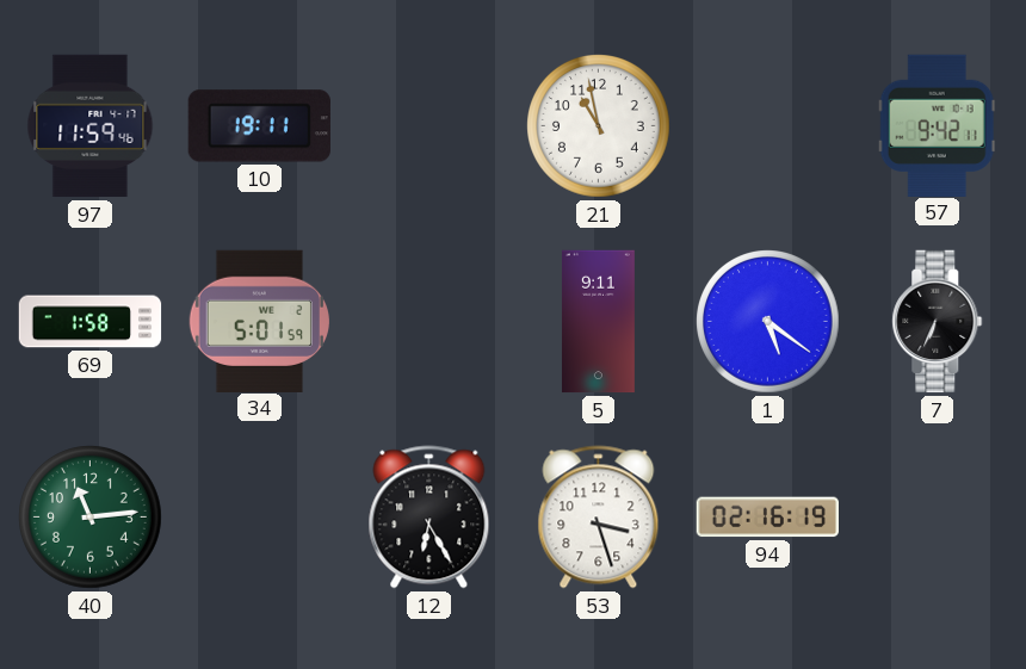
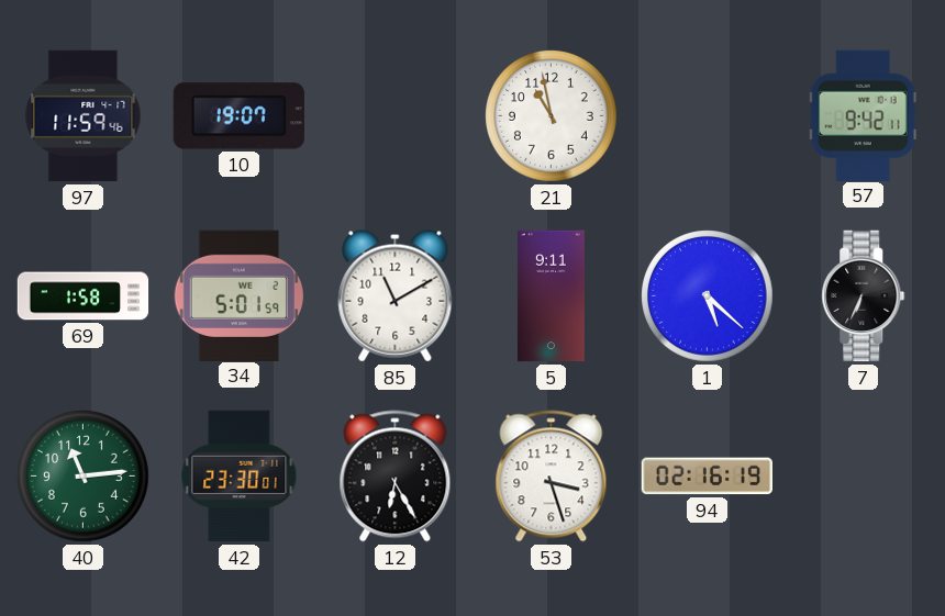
10: 19:11 -> 19:07
85: none -> 11:10
1: 5:21 -> 5:22
42: none -> 23:30
